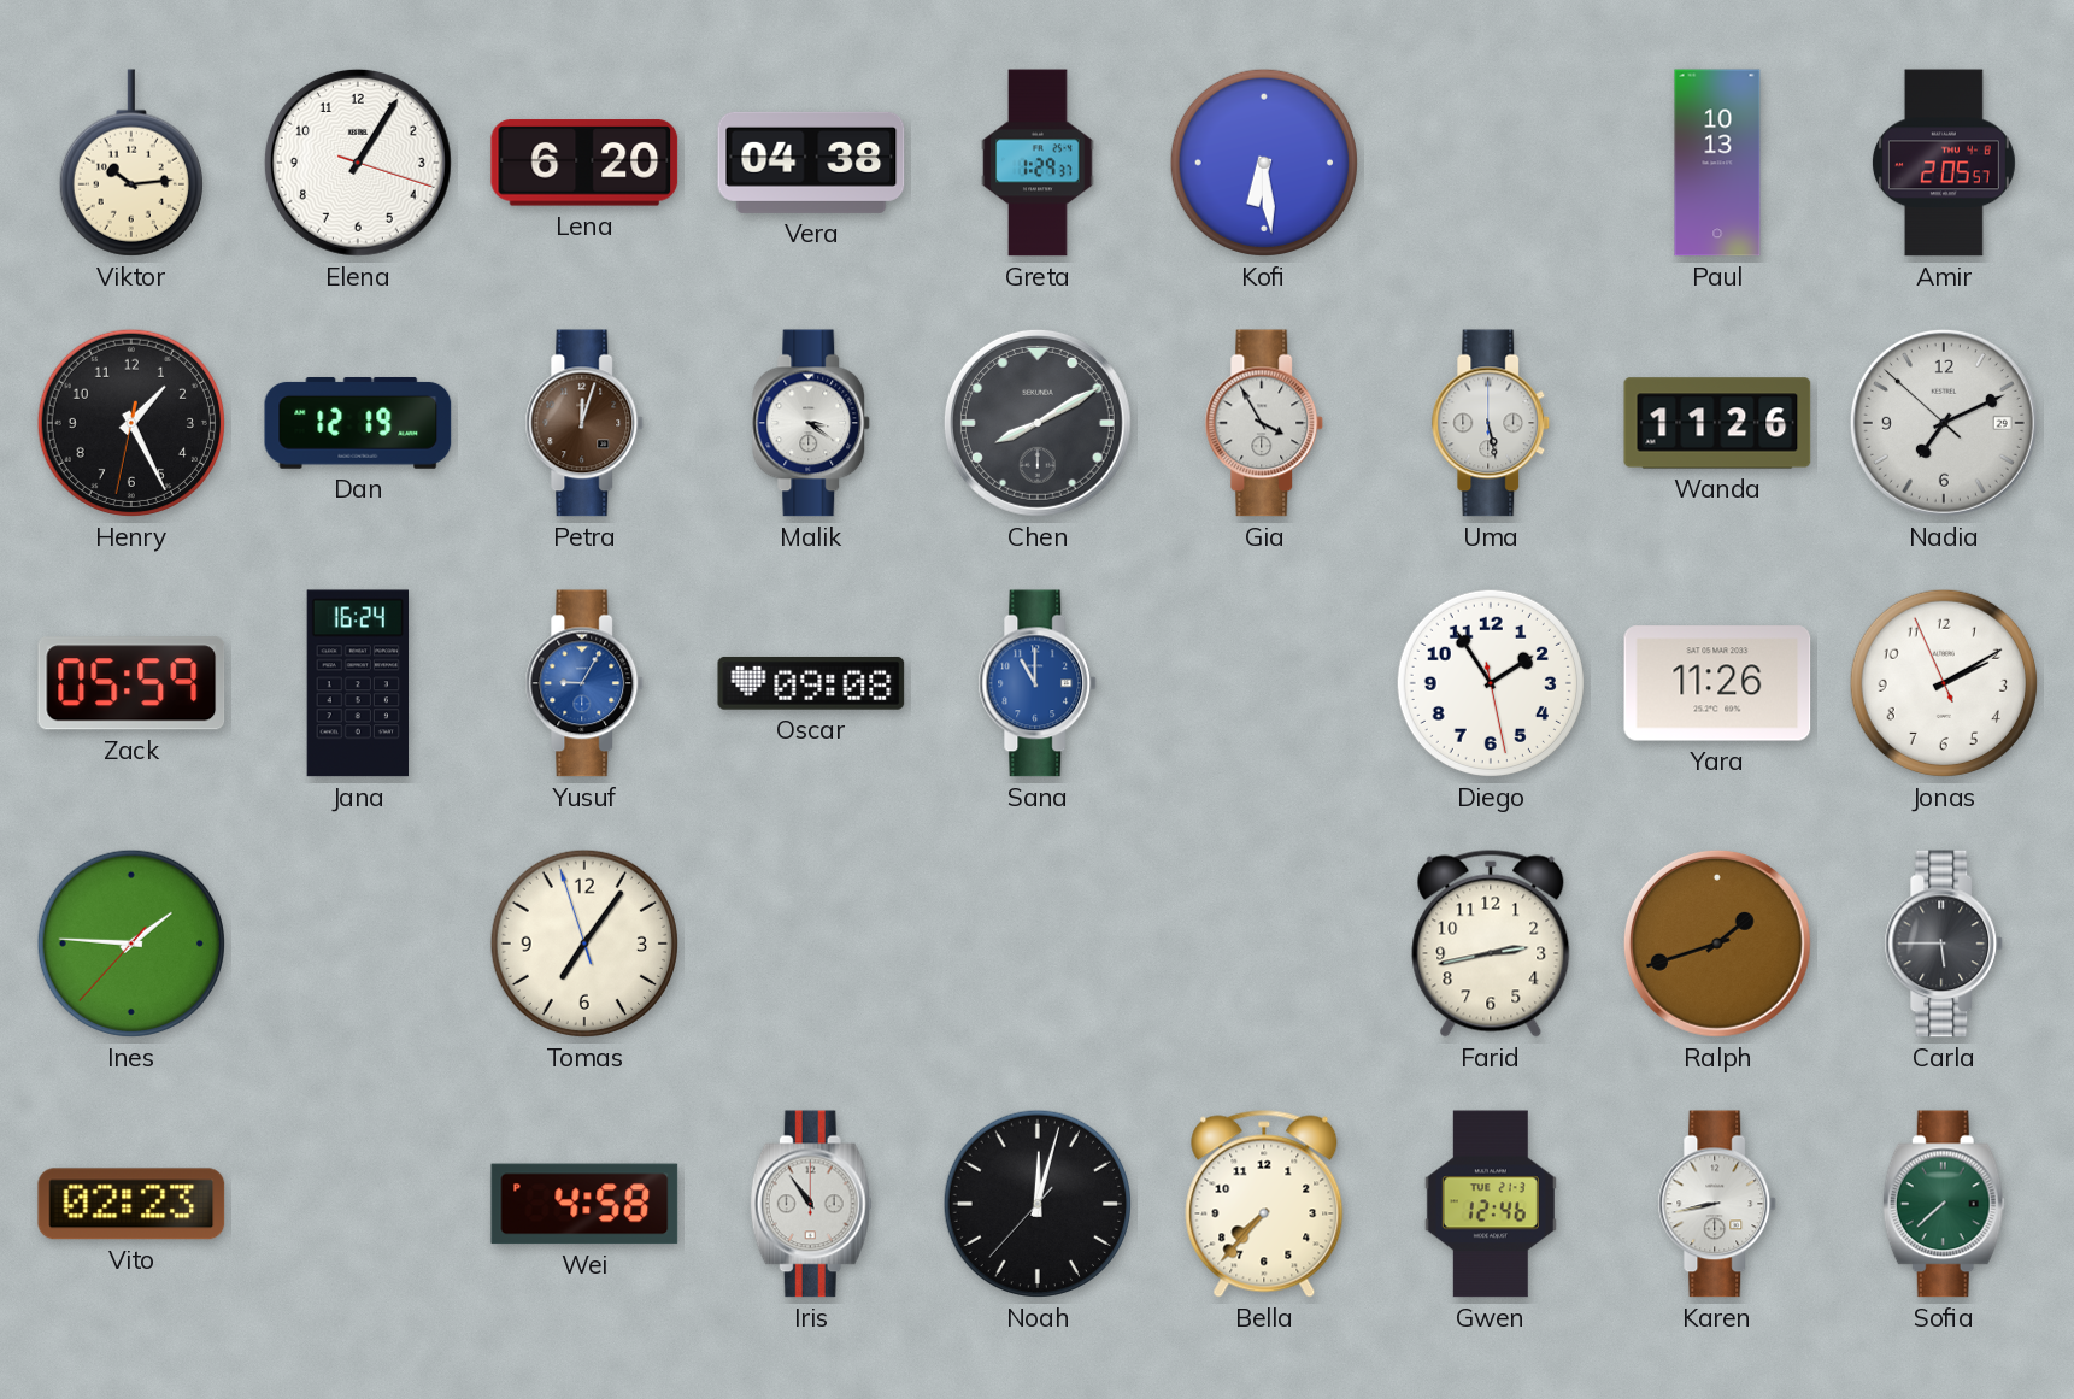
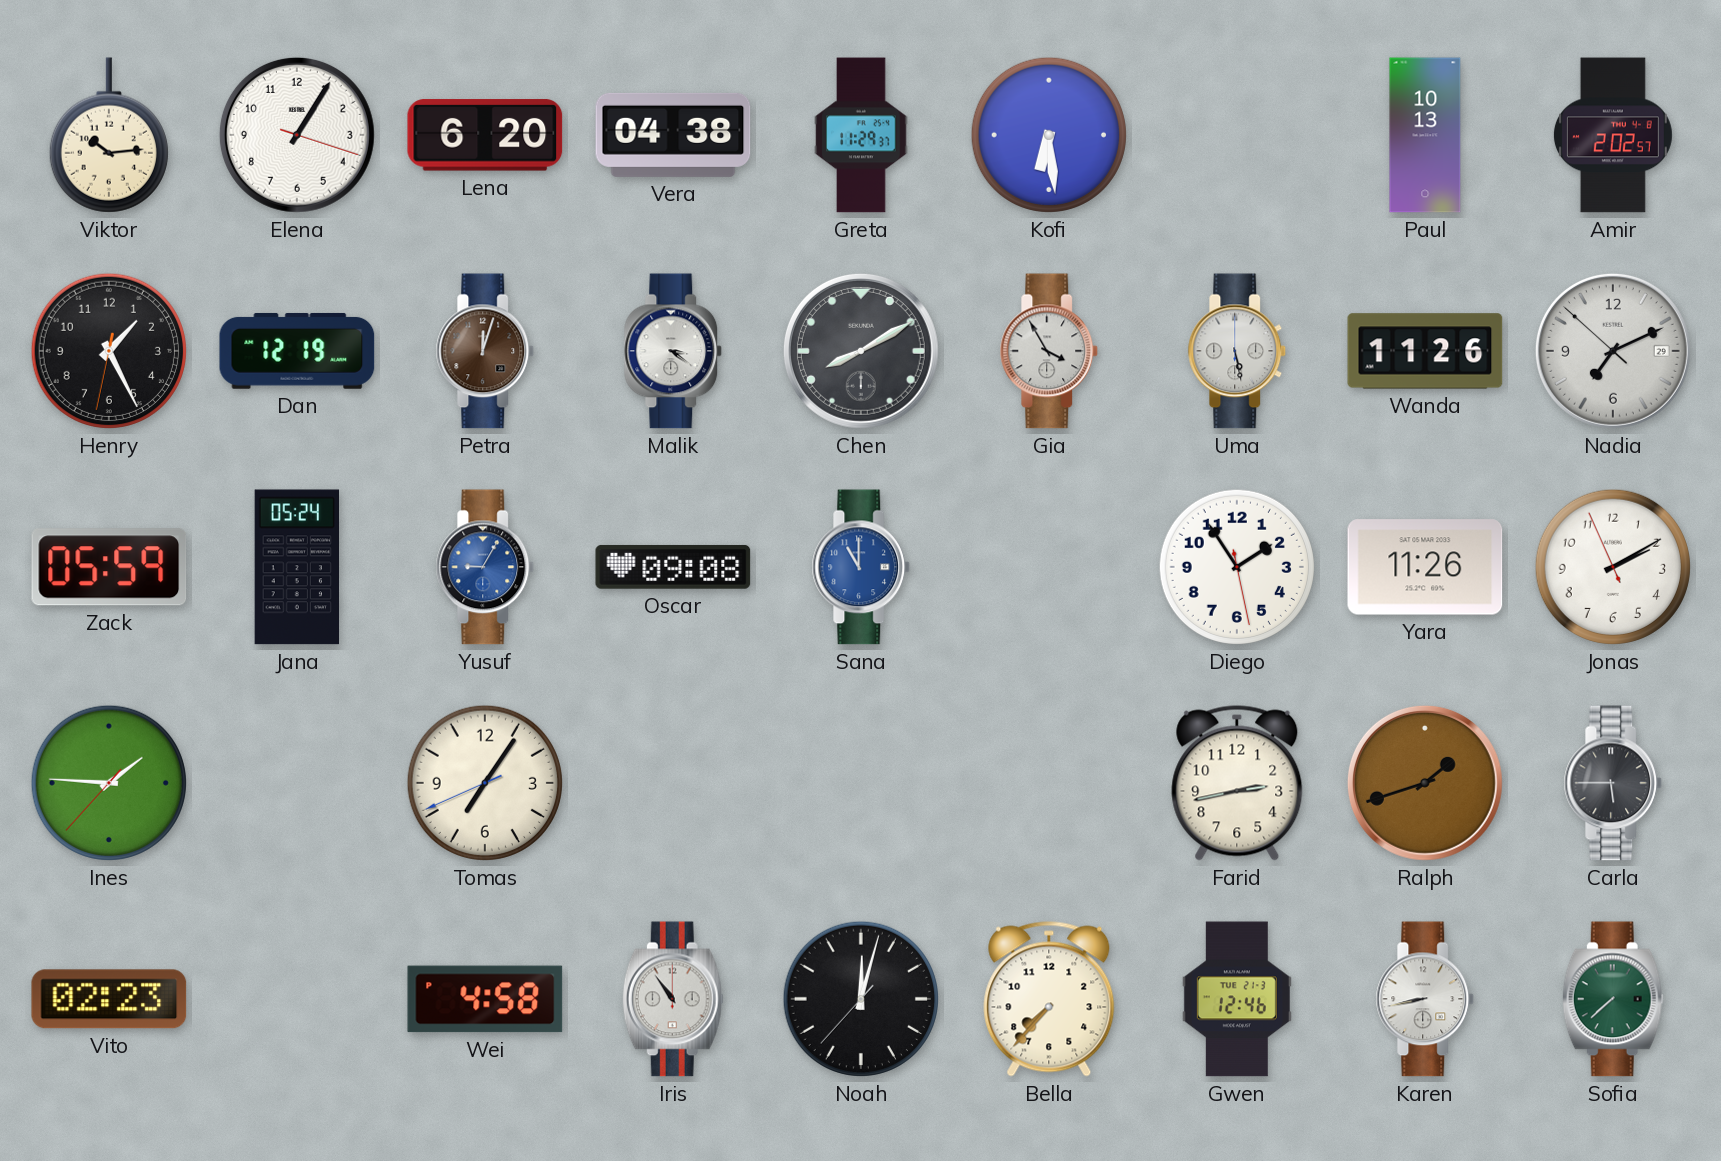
Greta: 1:29 -> 11:29
Amir: 2:05 -> 2:02
Jana: 16:24 -> 05:24
Tomas: 7:05:57 -> 7:05:41
